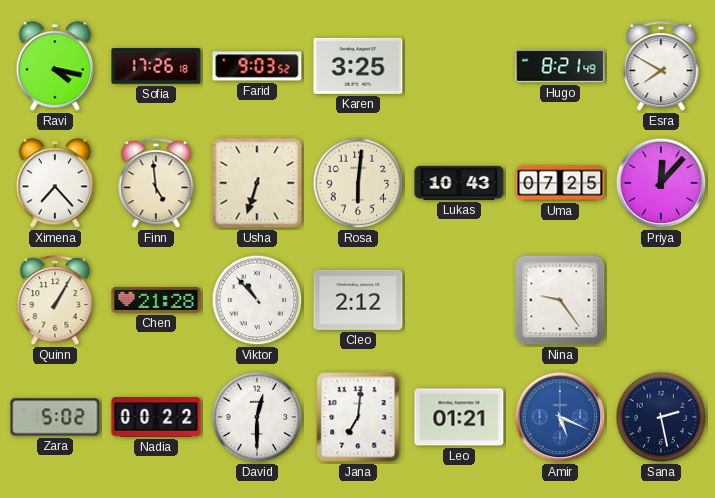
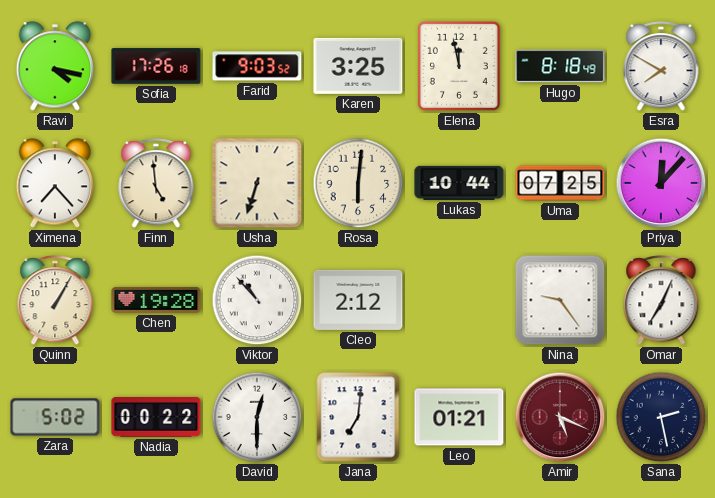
Elena: none -> 11:58
Hugo: 8:21 -> 8:18
Lukas: 10:43 -> 10:44
Chen: 21:28 -> 19:28
Omar: none -> 7:04
Amir dial: blue -> burgundy
